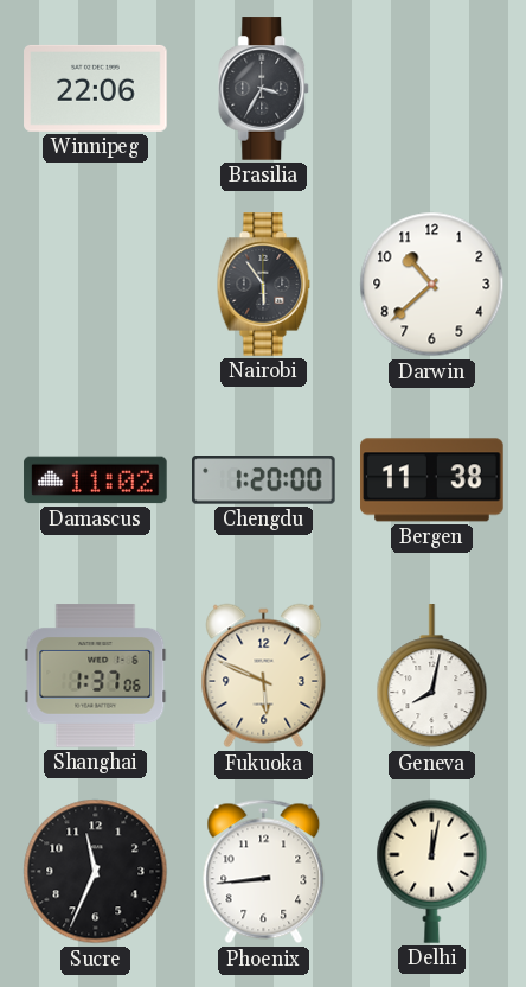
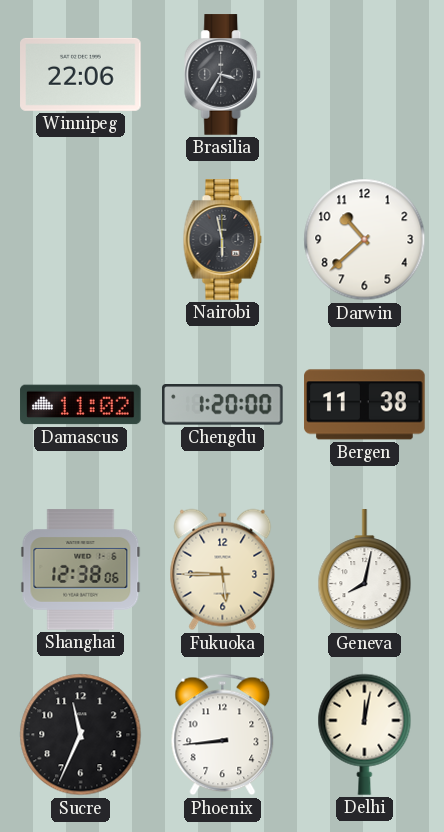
Nairobi: 5:54 -> 5:58
Shanghai: 1:37 -> 12:38
Fukuoka: 5:49 -> 5:45
